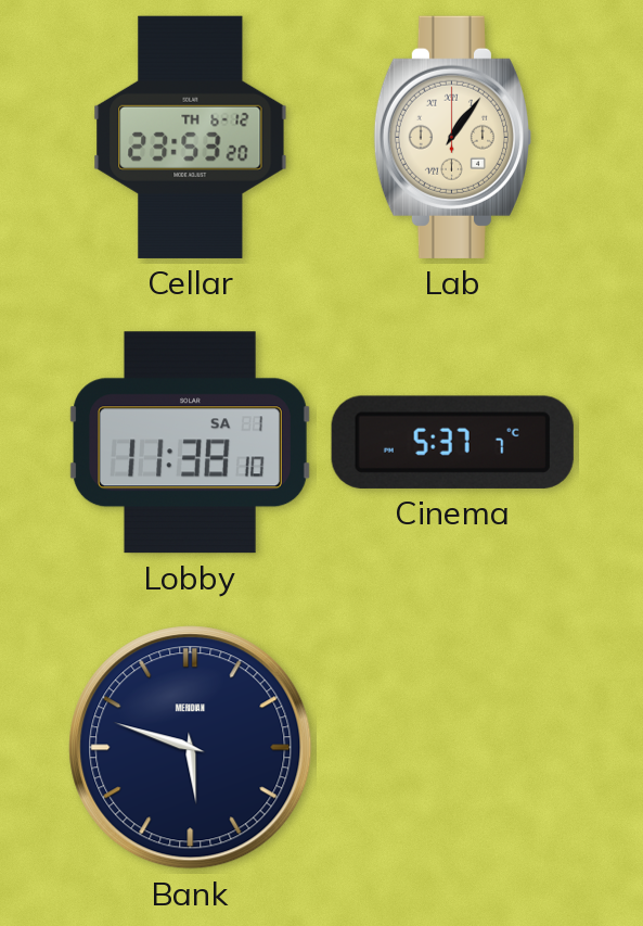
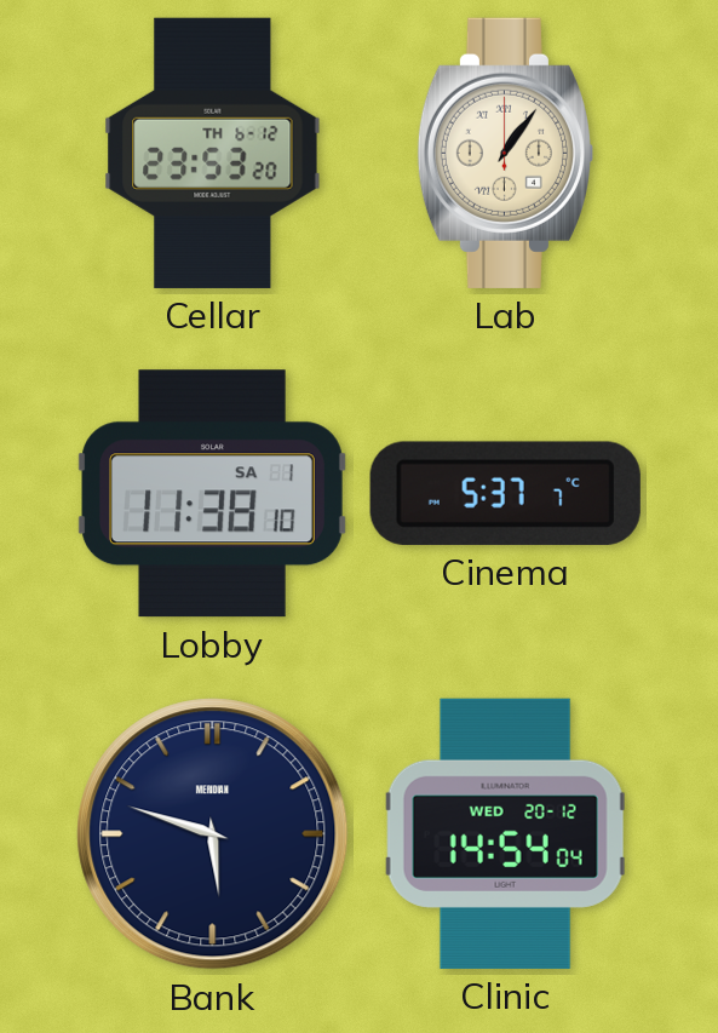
Clinic: none -> 14:54
